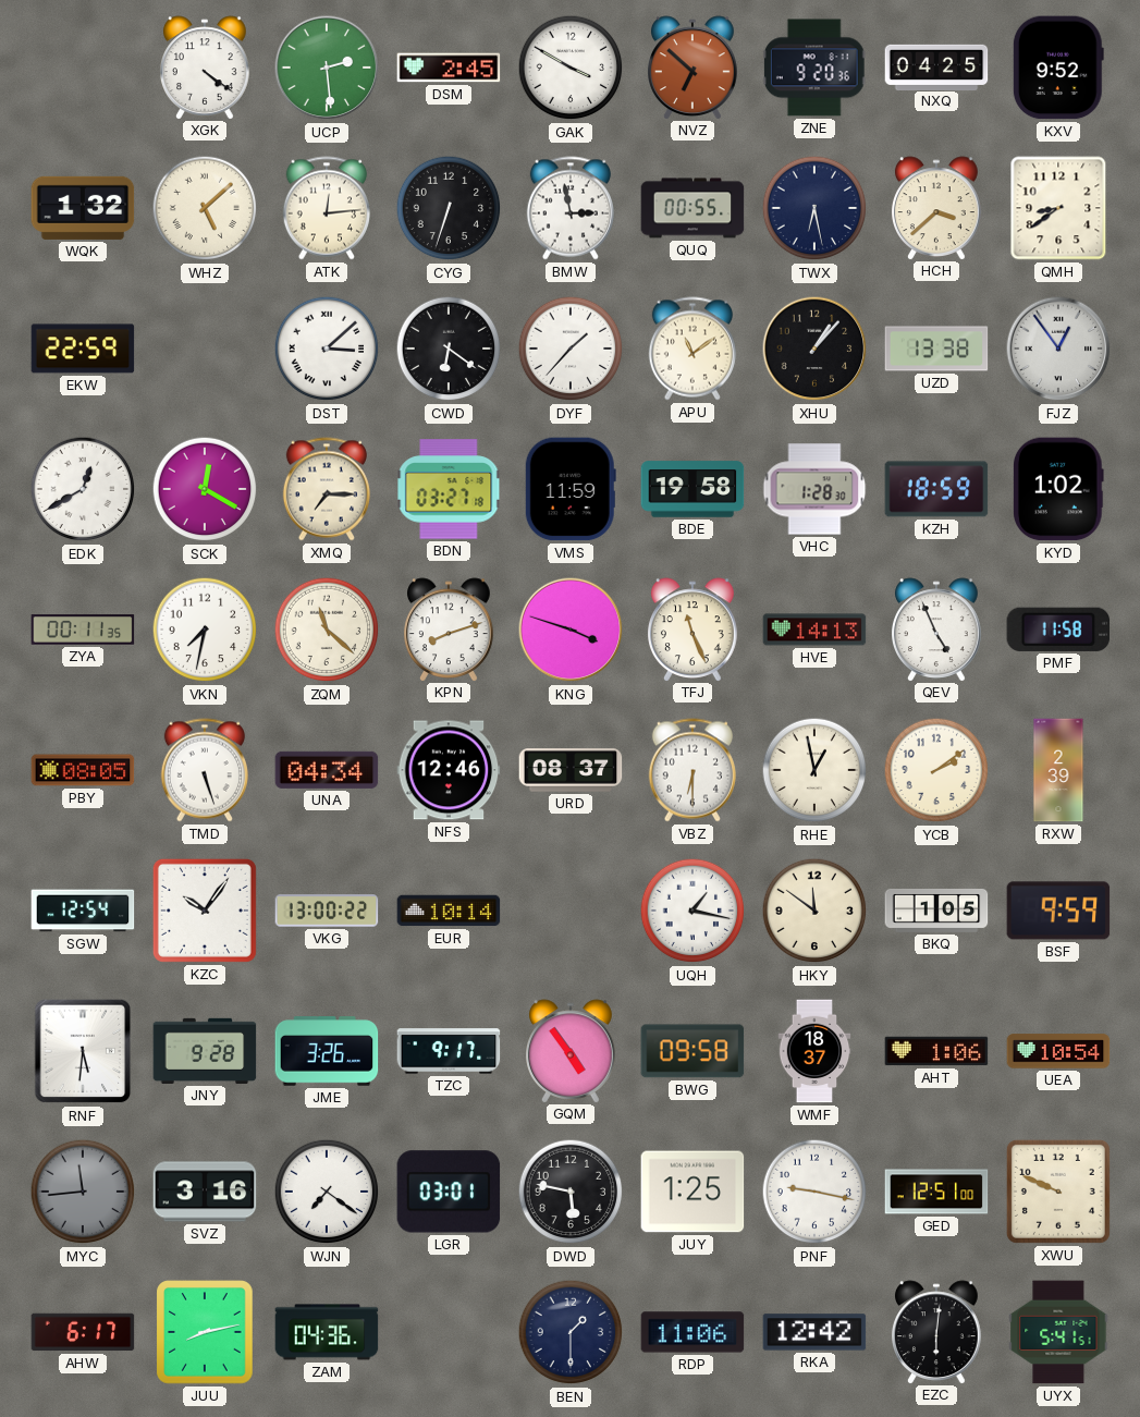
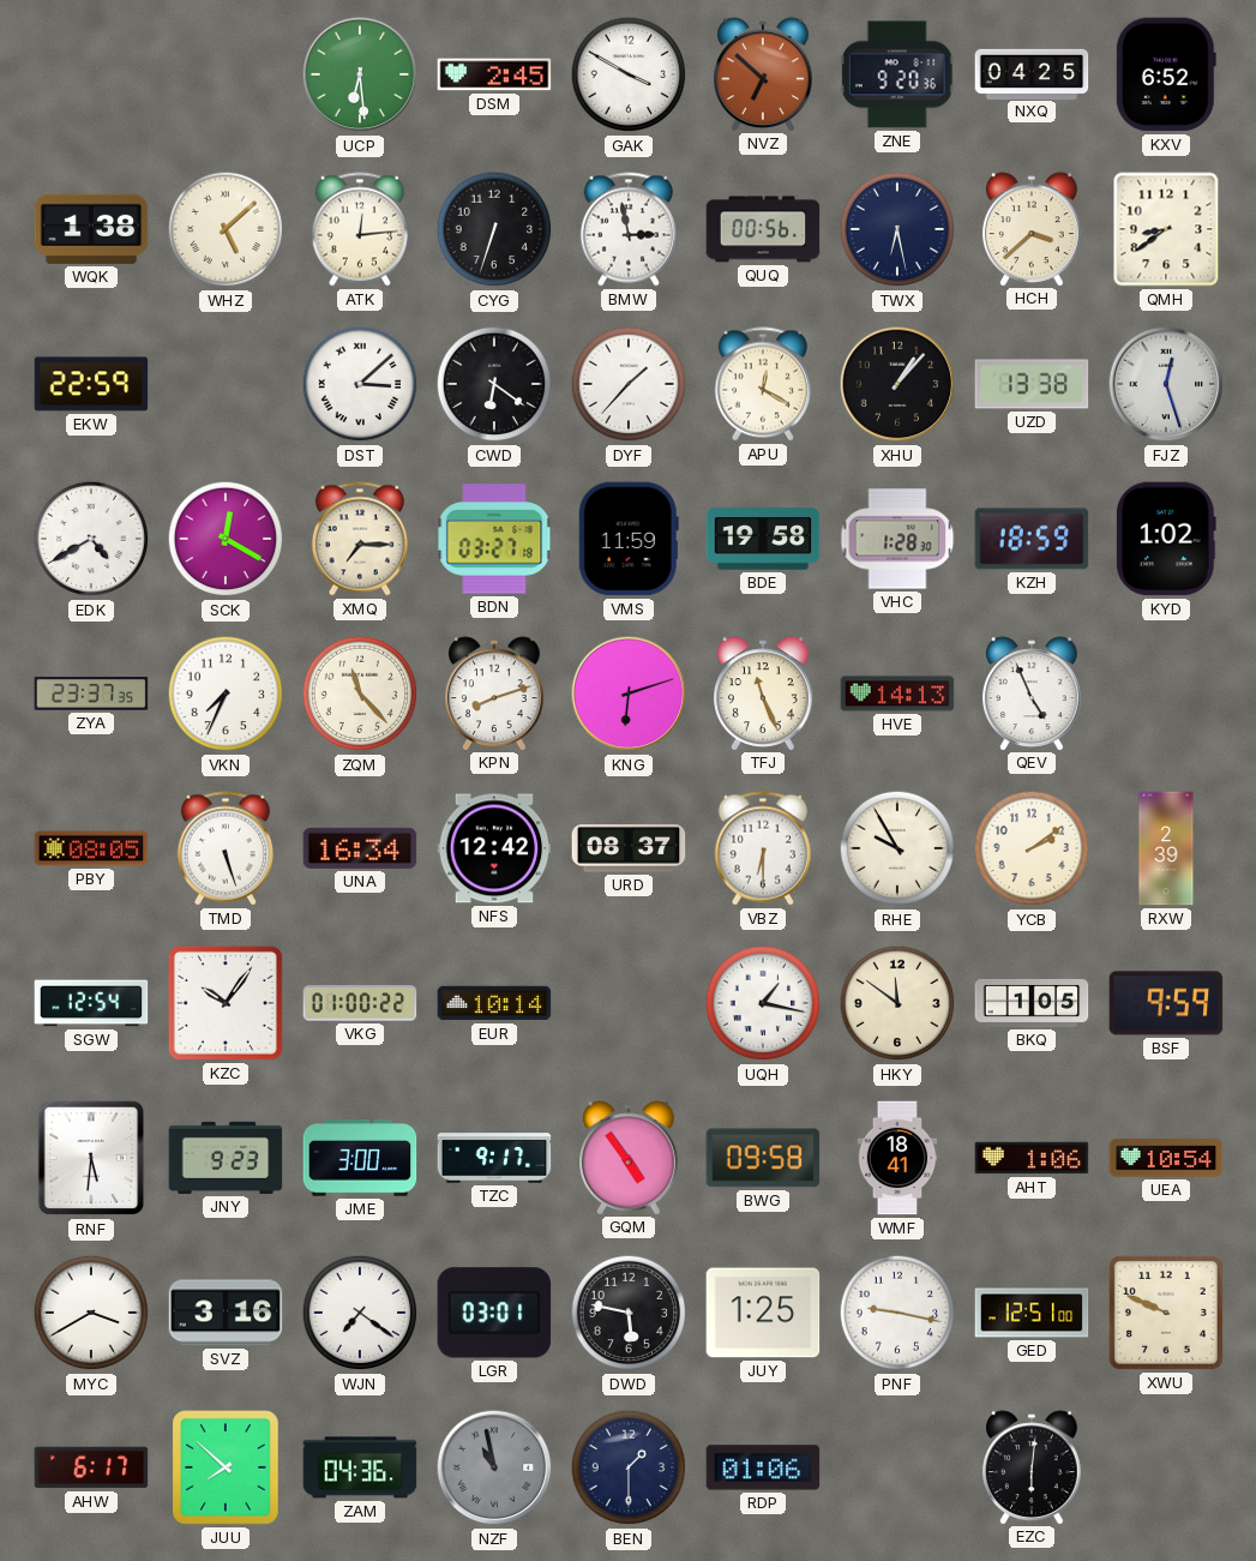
XGK: 4:21 -> none
UCP: 2:29 -> 6:29
KXV: 9:52 -> 6:52
WQK: 1:32 -> 1:38
QUQ: 00:55 -> 00:56
APU: 11:09 -> 12:20
FJZ: 12:54 -> 12:27
EDK: 12:40 -> 4:40
ZYA: 00:11 -> 23:37
VKN: 7:32 -> 7:34
ZQM: 11:22 -> 11:23
KNG: 3:48 -> 6:12
PMF: 11:58 -> none
UNA: 04:34 -> 16:34
NFS: 12:46 -> 12:42
RHE: 12:58 -> 9:55
VKG: 13:00 -> 01:00
JNY: 9:28 -> 9:23
JME: 3:26 -> 3:00
WMF: 18:37 -> 18:41
MYC: 11:44 -> 3:40
MYC dial: grey -> white
JUU: 8:13 -> 7:52
NZF: none -> 10:58
RDP: 11:06 -> 01:06
RKA: 12:42 -> none
UYX: 5:41 -> none
